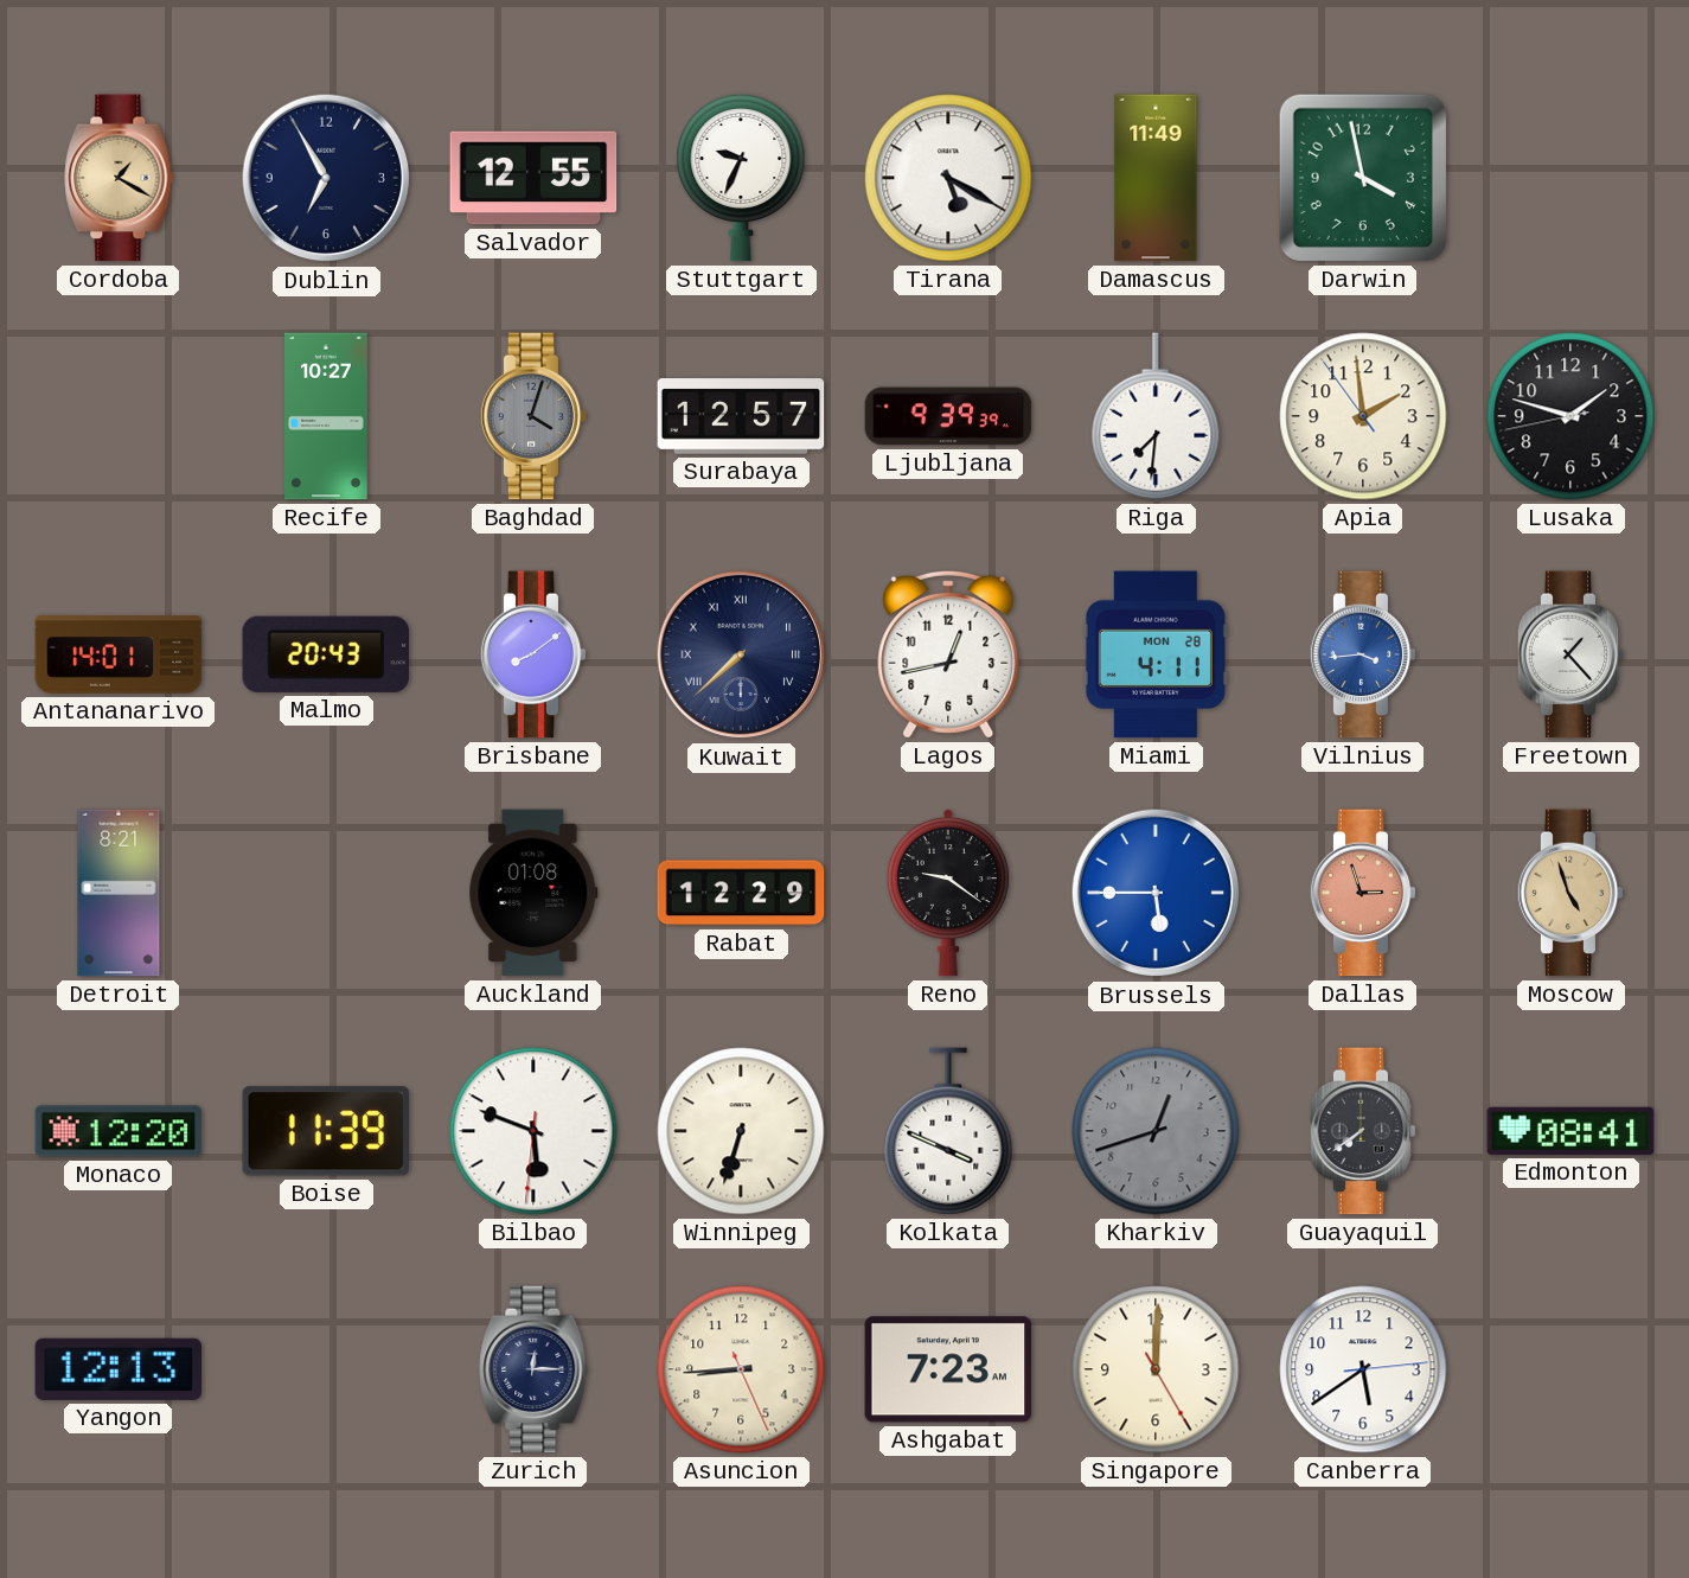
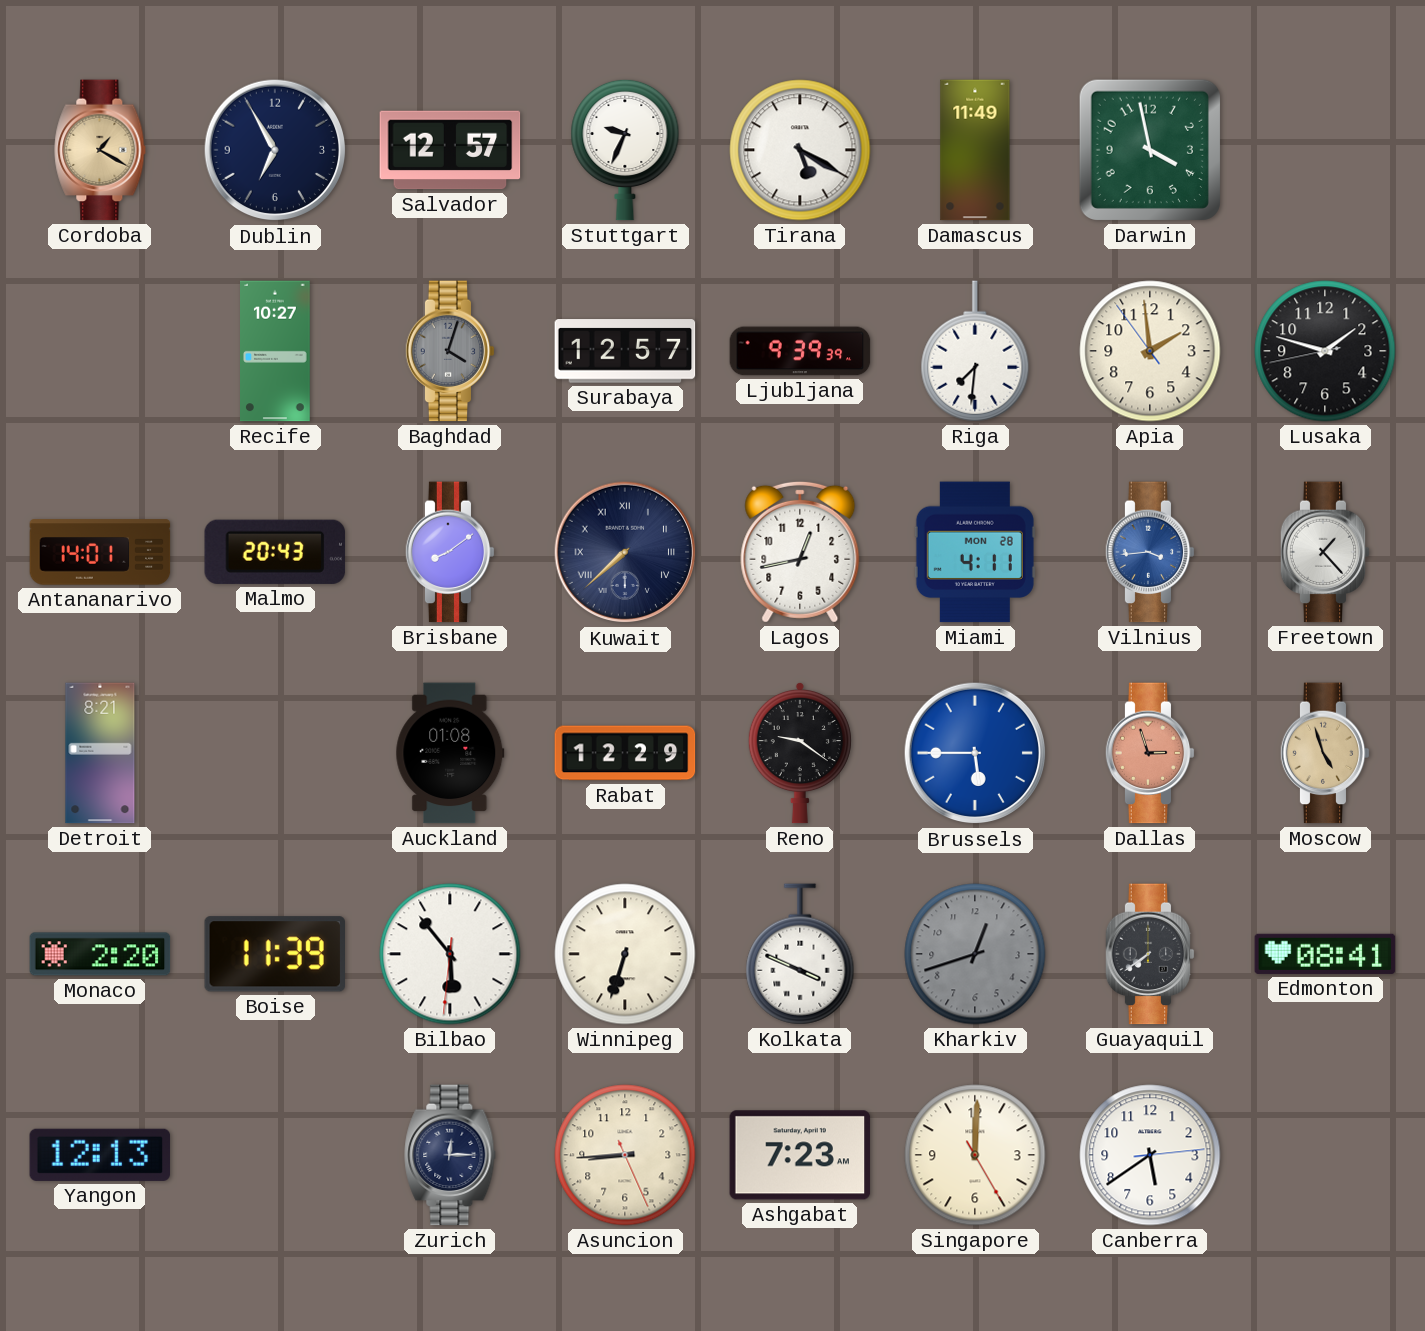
Salvador: 12:55 -> 12:57
Monaco: 12:20 -> 2:20
Bilbao: 5:48 -> 5:53
